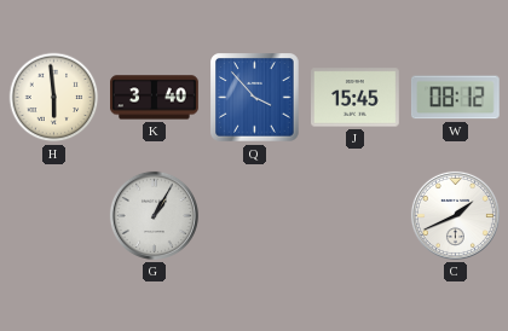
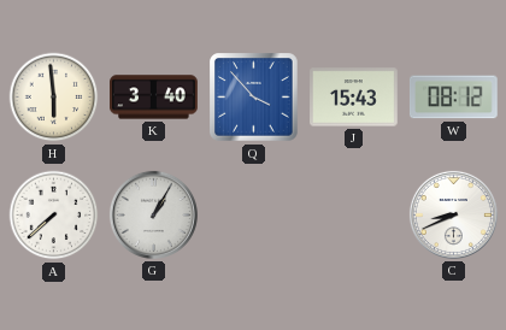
J: 15:45 -> 15:43
A: none -> 7:38
C: 1:41 -> 8:41
